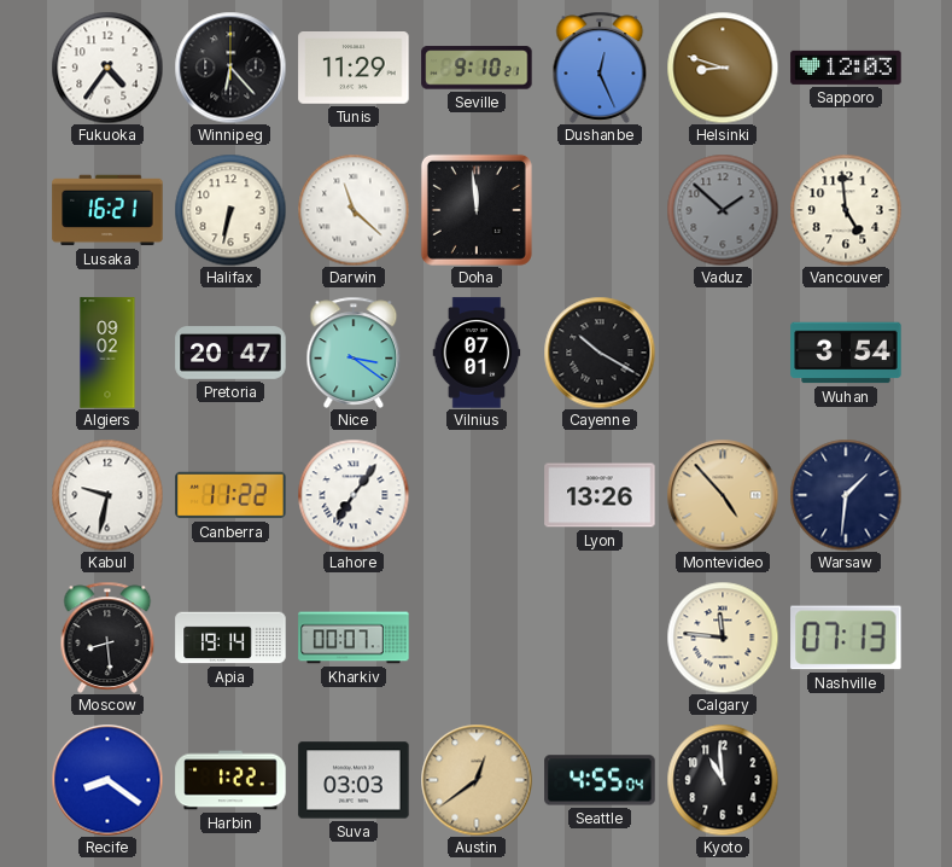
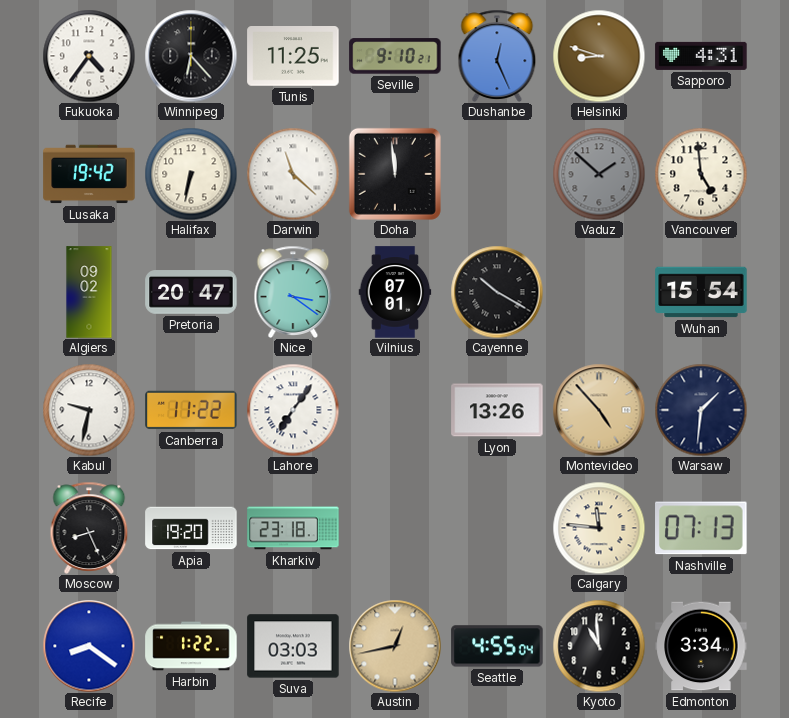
Tunis: 11:29 -> 11:25
Sapporo: 12:03 -> 4:31
Lusaka: 16:21 -> 19:42
Wuhan: 3:54 -> 15:54
Moscow: 8:29 -> 8:26
Apia: 19:14 -> 19:20
Kharkiv: 00:07 -> 23:18
Austin: 12:39 -> 12:43
Edmonton: none -> 3:34
